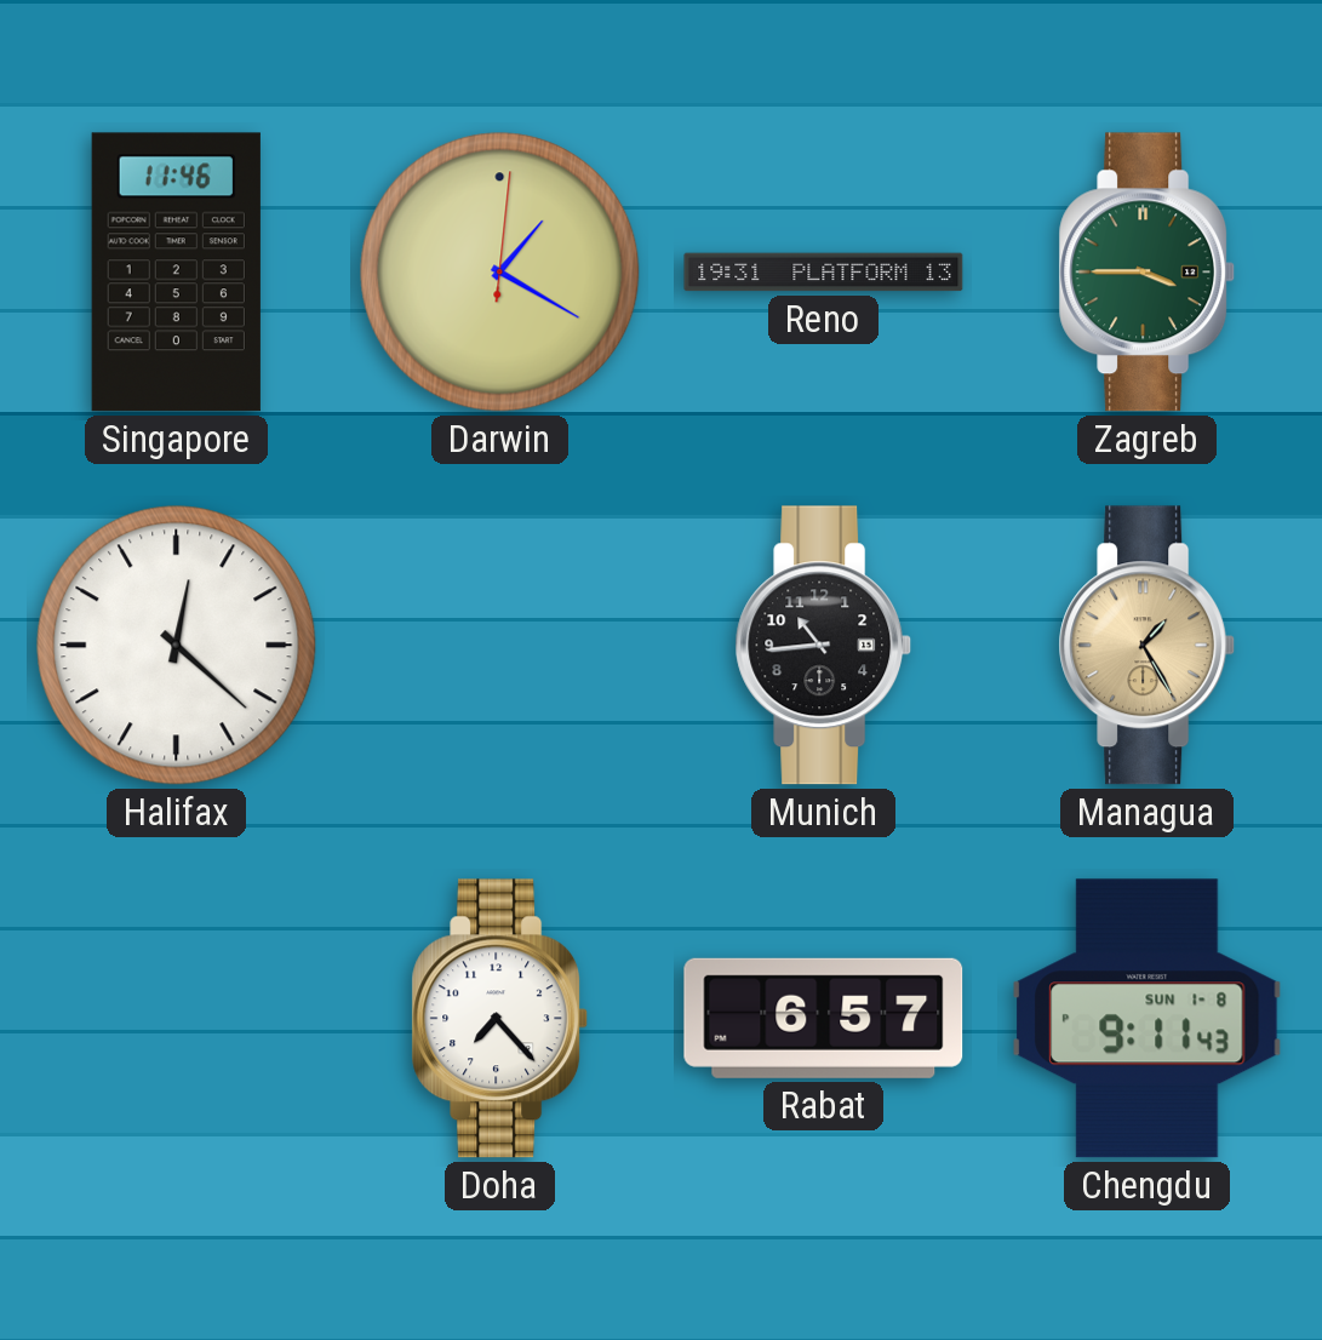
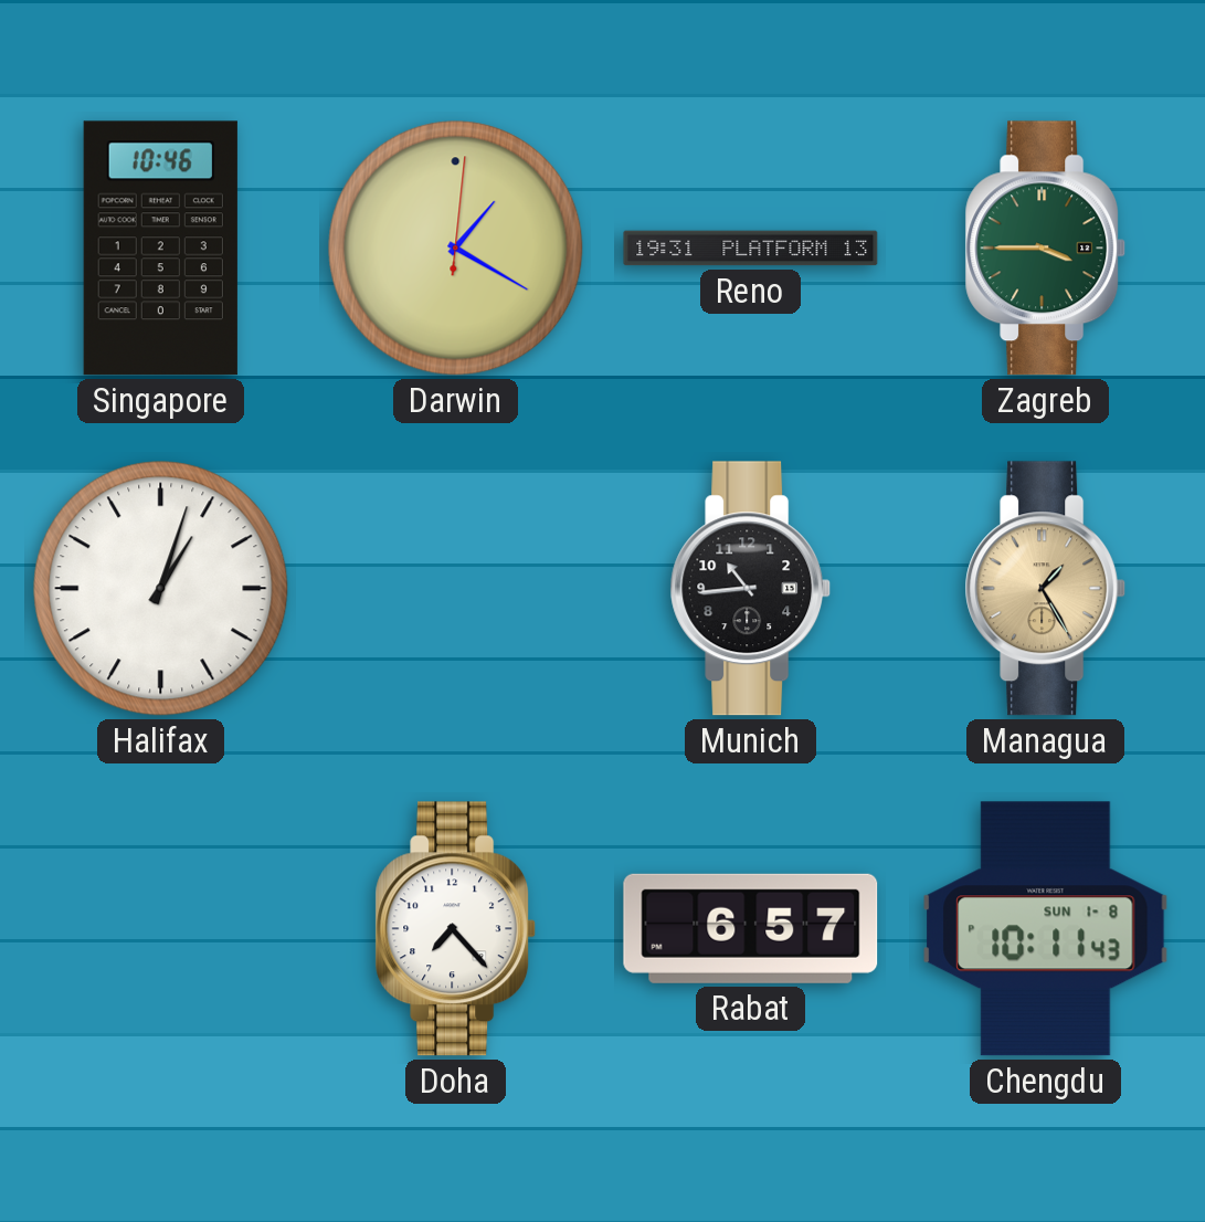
Singapore: 11:46 -> 10:46
Halifax: 12:22 -> 1:03
Chengdu: 9:11 -> 10:11
